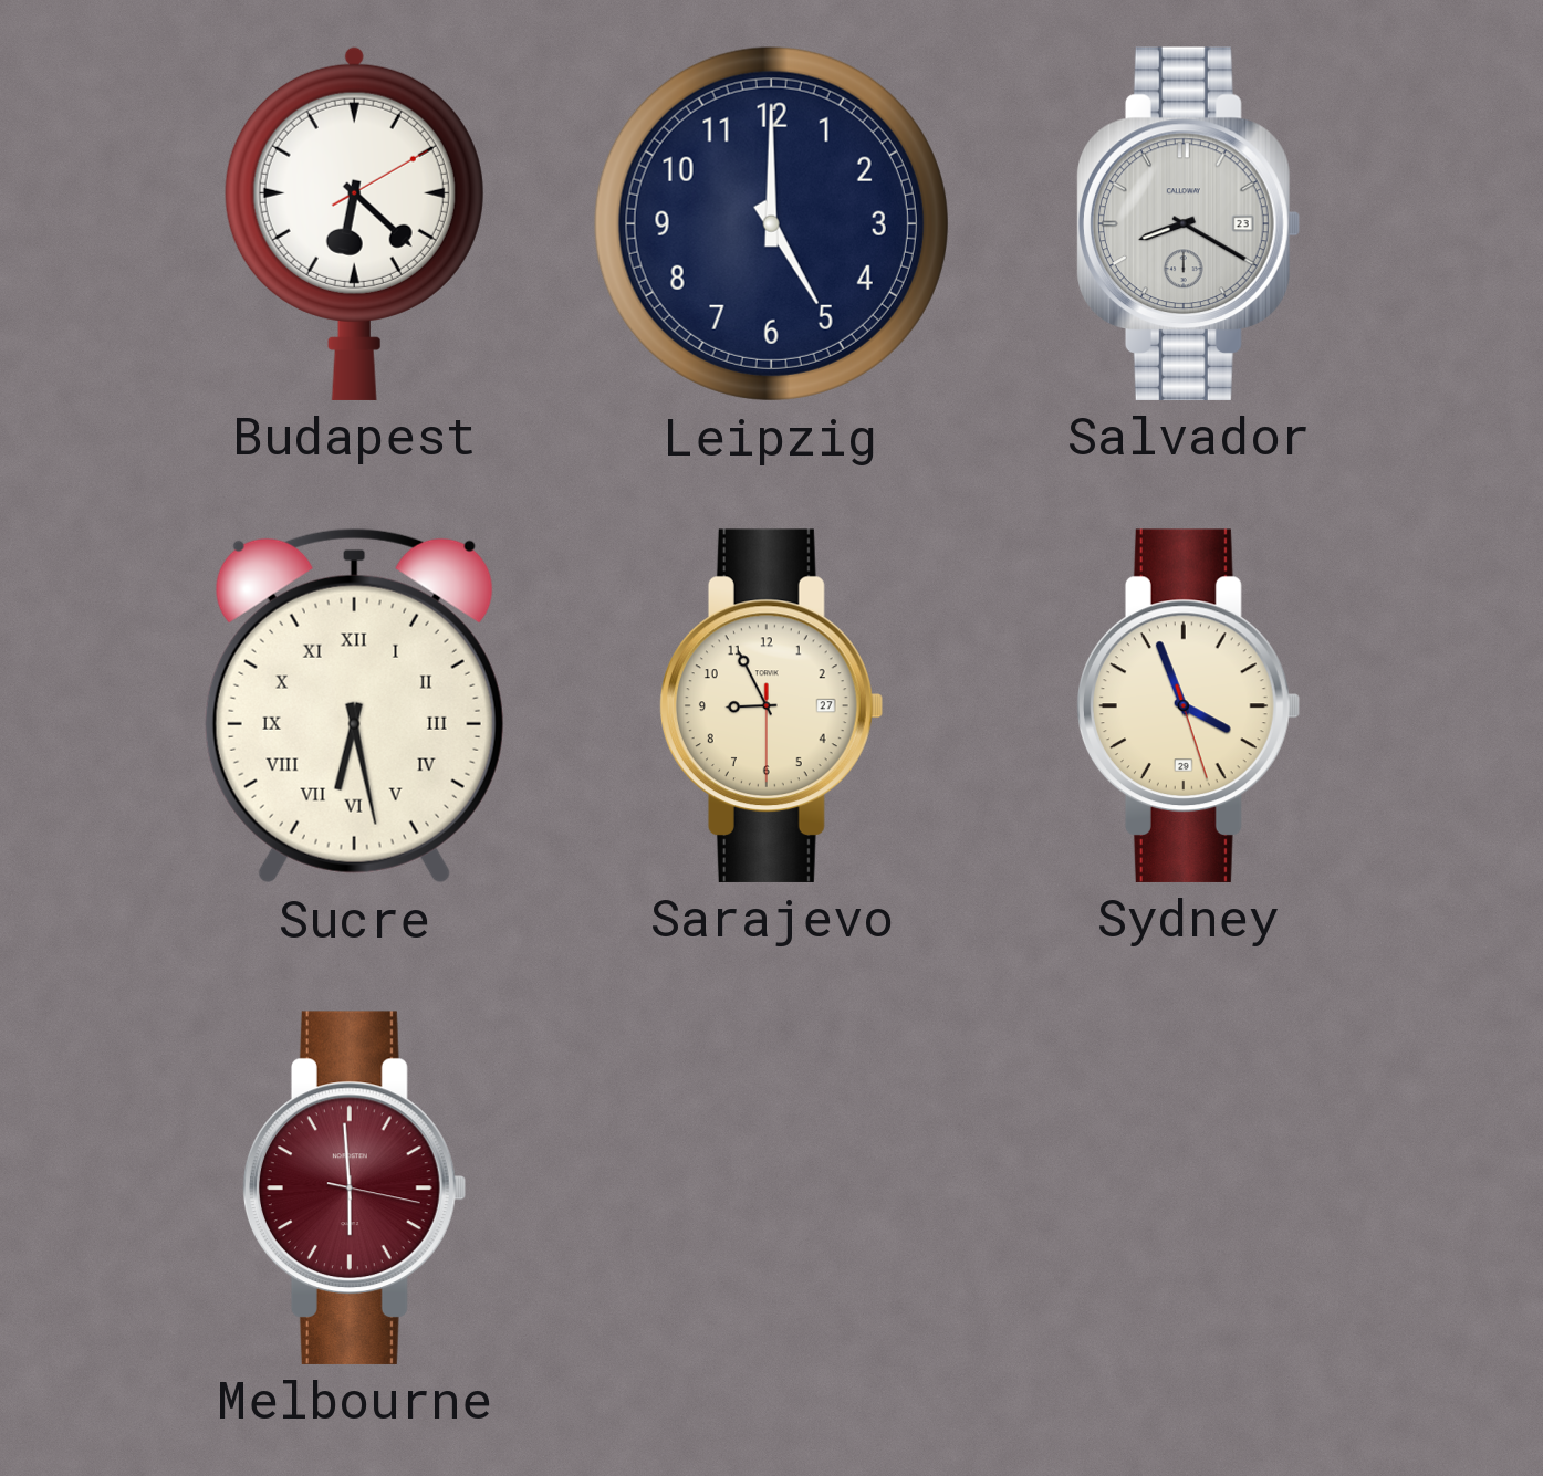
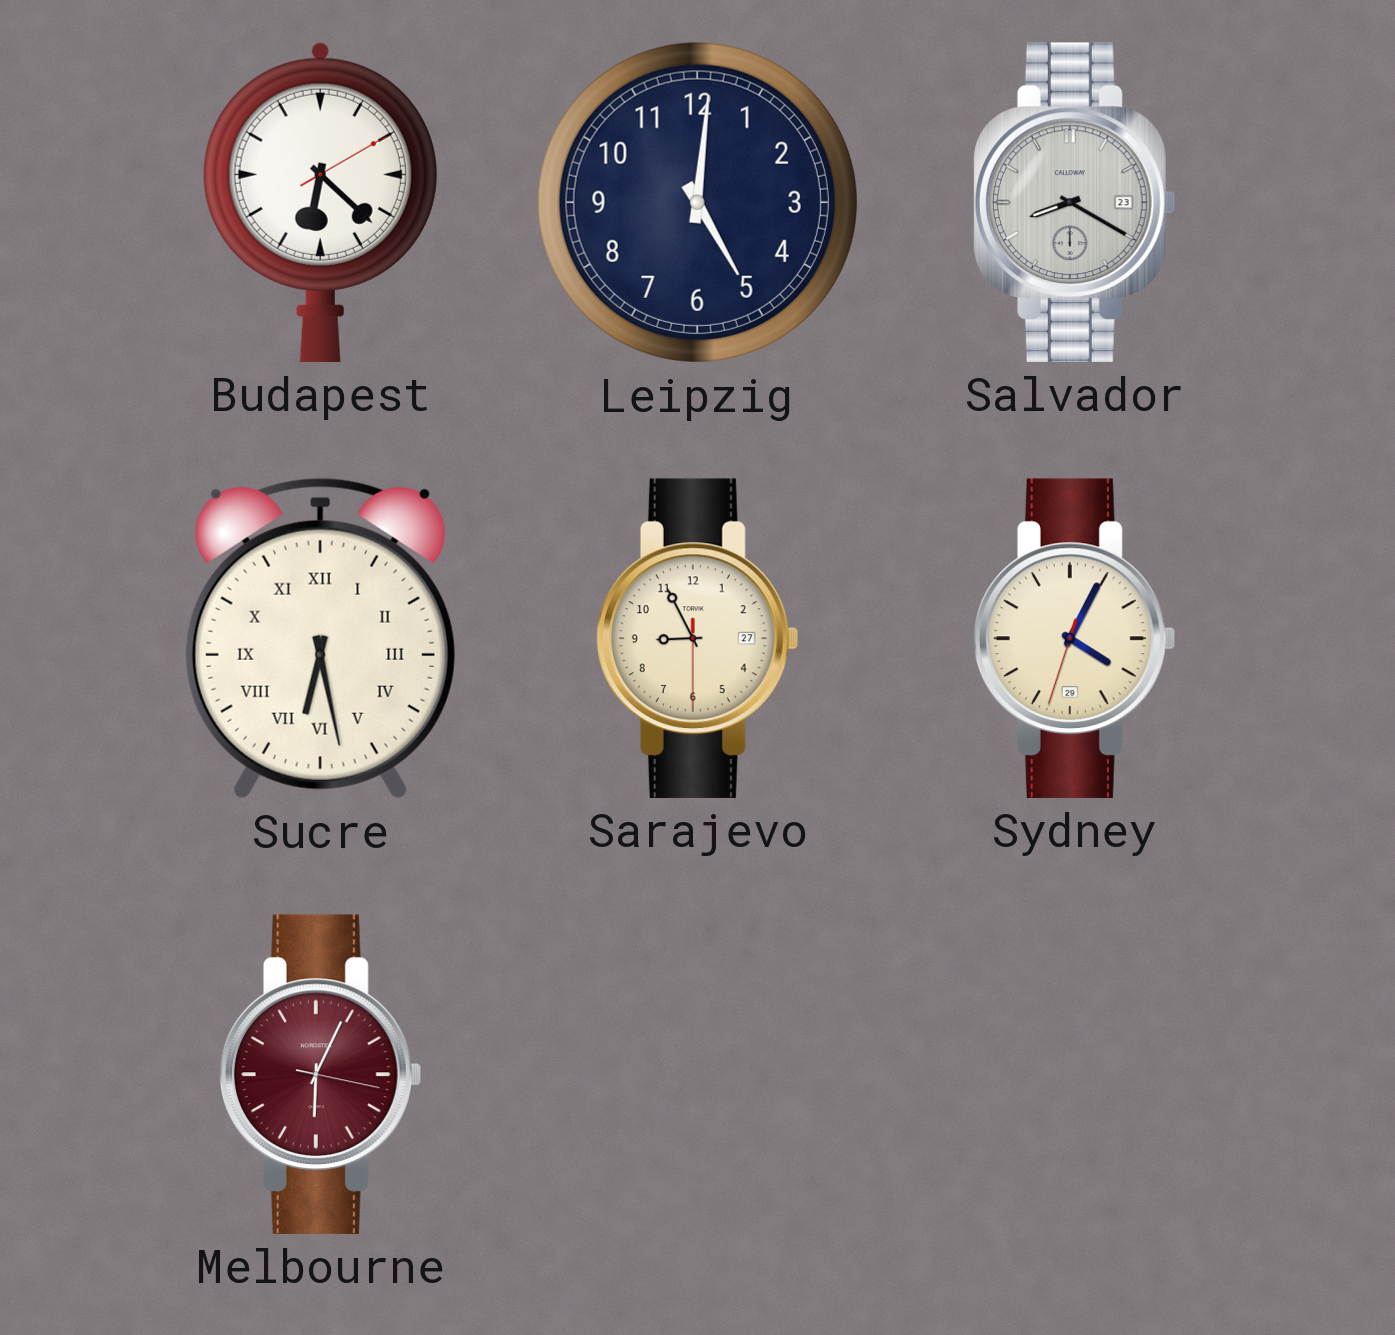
Leipzig: 5:00 -> 5:01
Sydney: 3:56 -> 4:04
Melbourne: 5:59 -> 6:04
